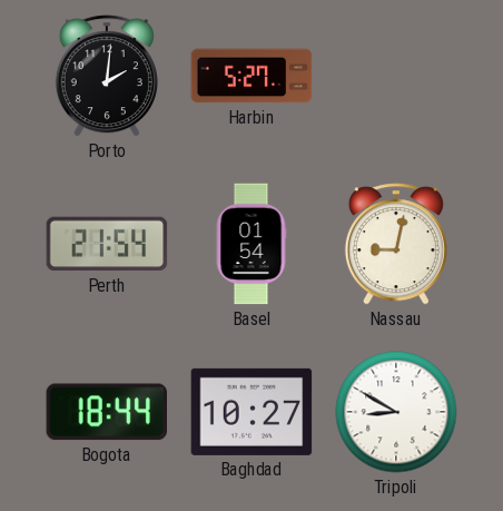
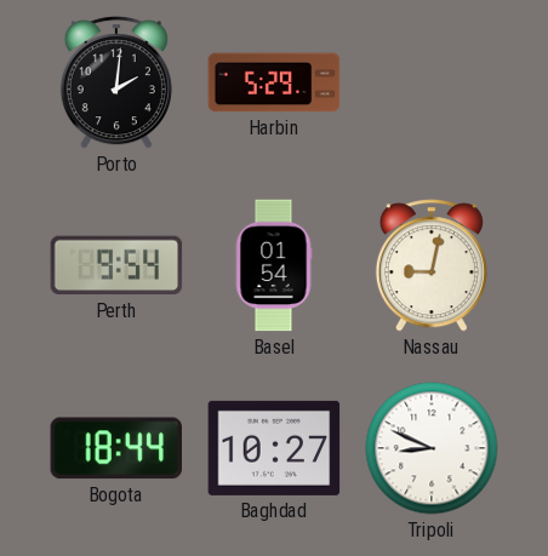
Harbin: 5:27 -> 5:29
Perth: 21:54 -> 9:54
Tripoli: 8:50 -> 8:49
